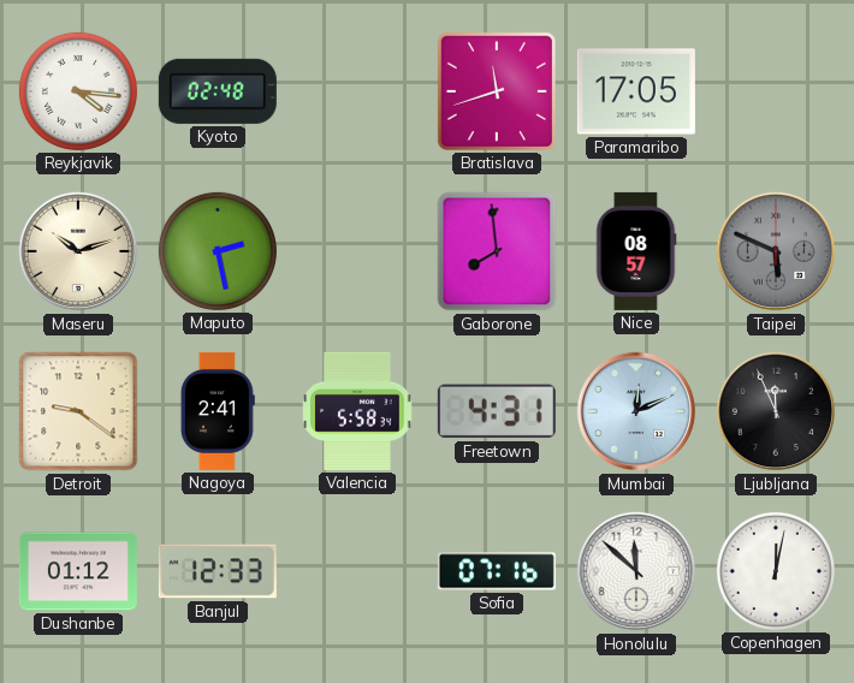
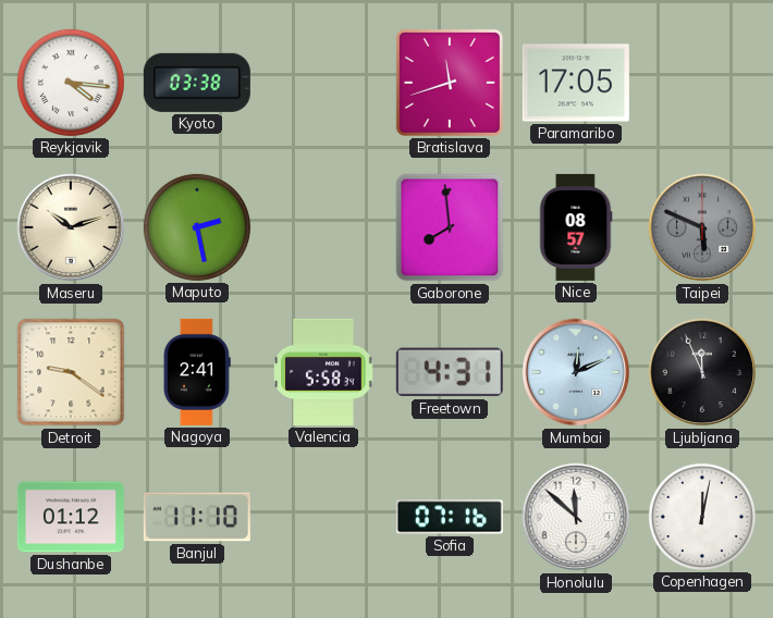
Kyoto: 02:48 -> 03:38
Banjul: 12:33 -> 11:10
